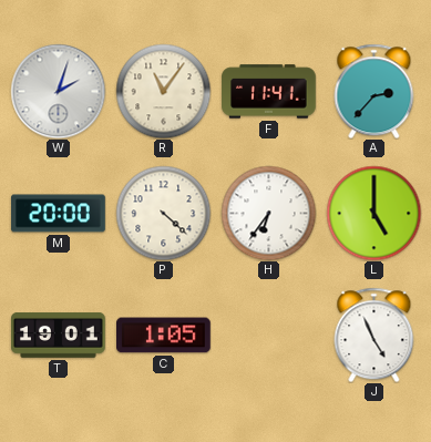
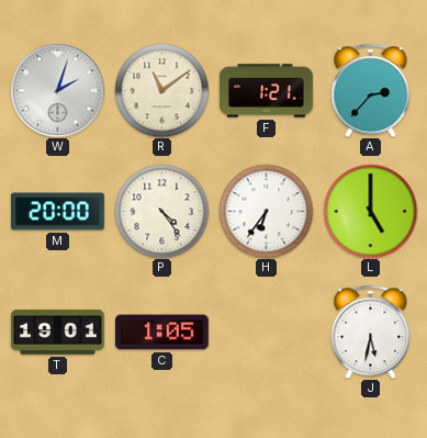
R: 11:06 -> 11:09
F: 11:41 -> 1:21
P: 4:22 -> 4:24
J: 4:56 -> 5:32
